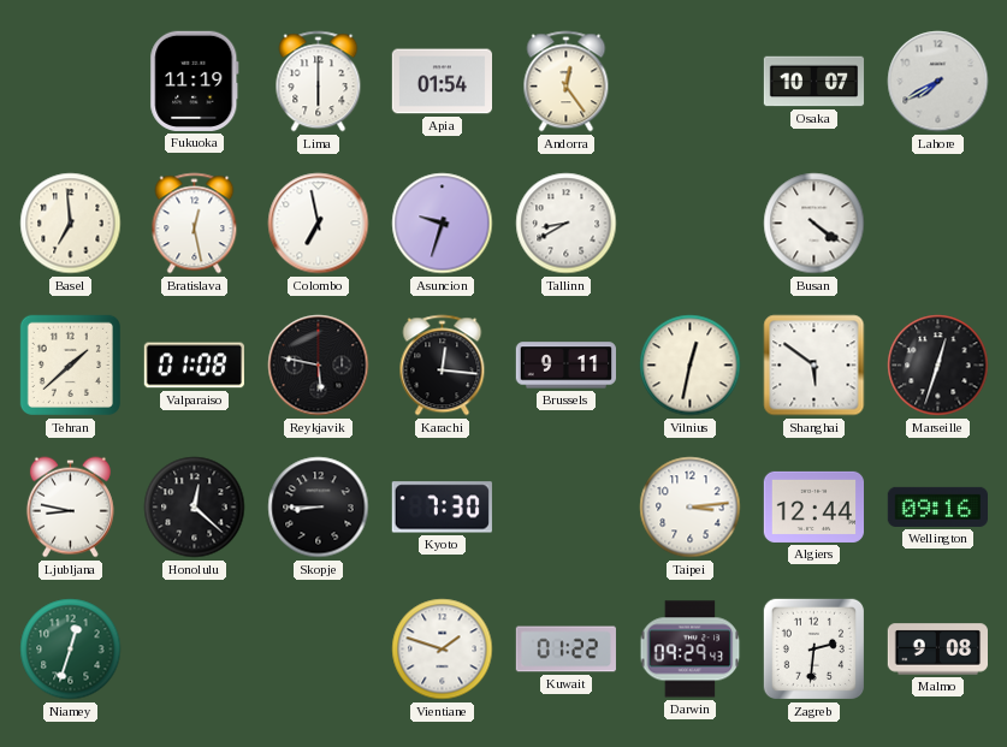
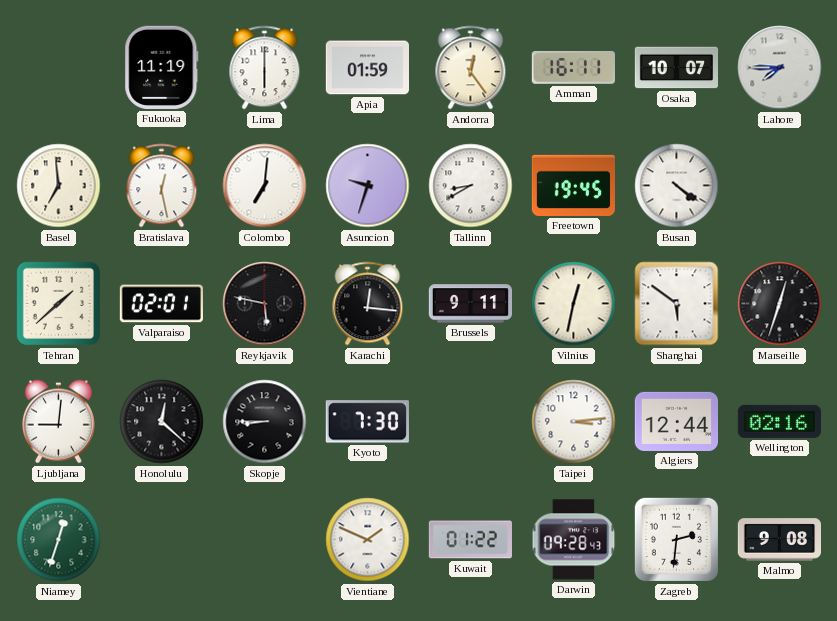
Apia: 01:54 -> 01:59
Amman: none -> 16:11
Lahore: 7:40 -> 7:45
Colombo: 6:58 -> 7:01
Freetown: none -> 19:45
Valparaiso: 01:08 -> 02:01
Ljubljana: 8:47 -> 9:01
Wellington: 09:16 -> 02:16
Vientiane: 1:48 -> 1:49
Darwin: 09:29 -> 09:28
